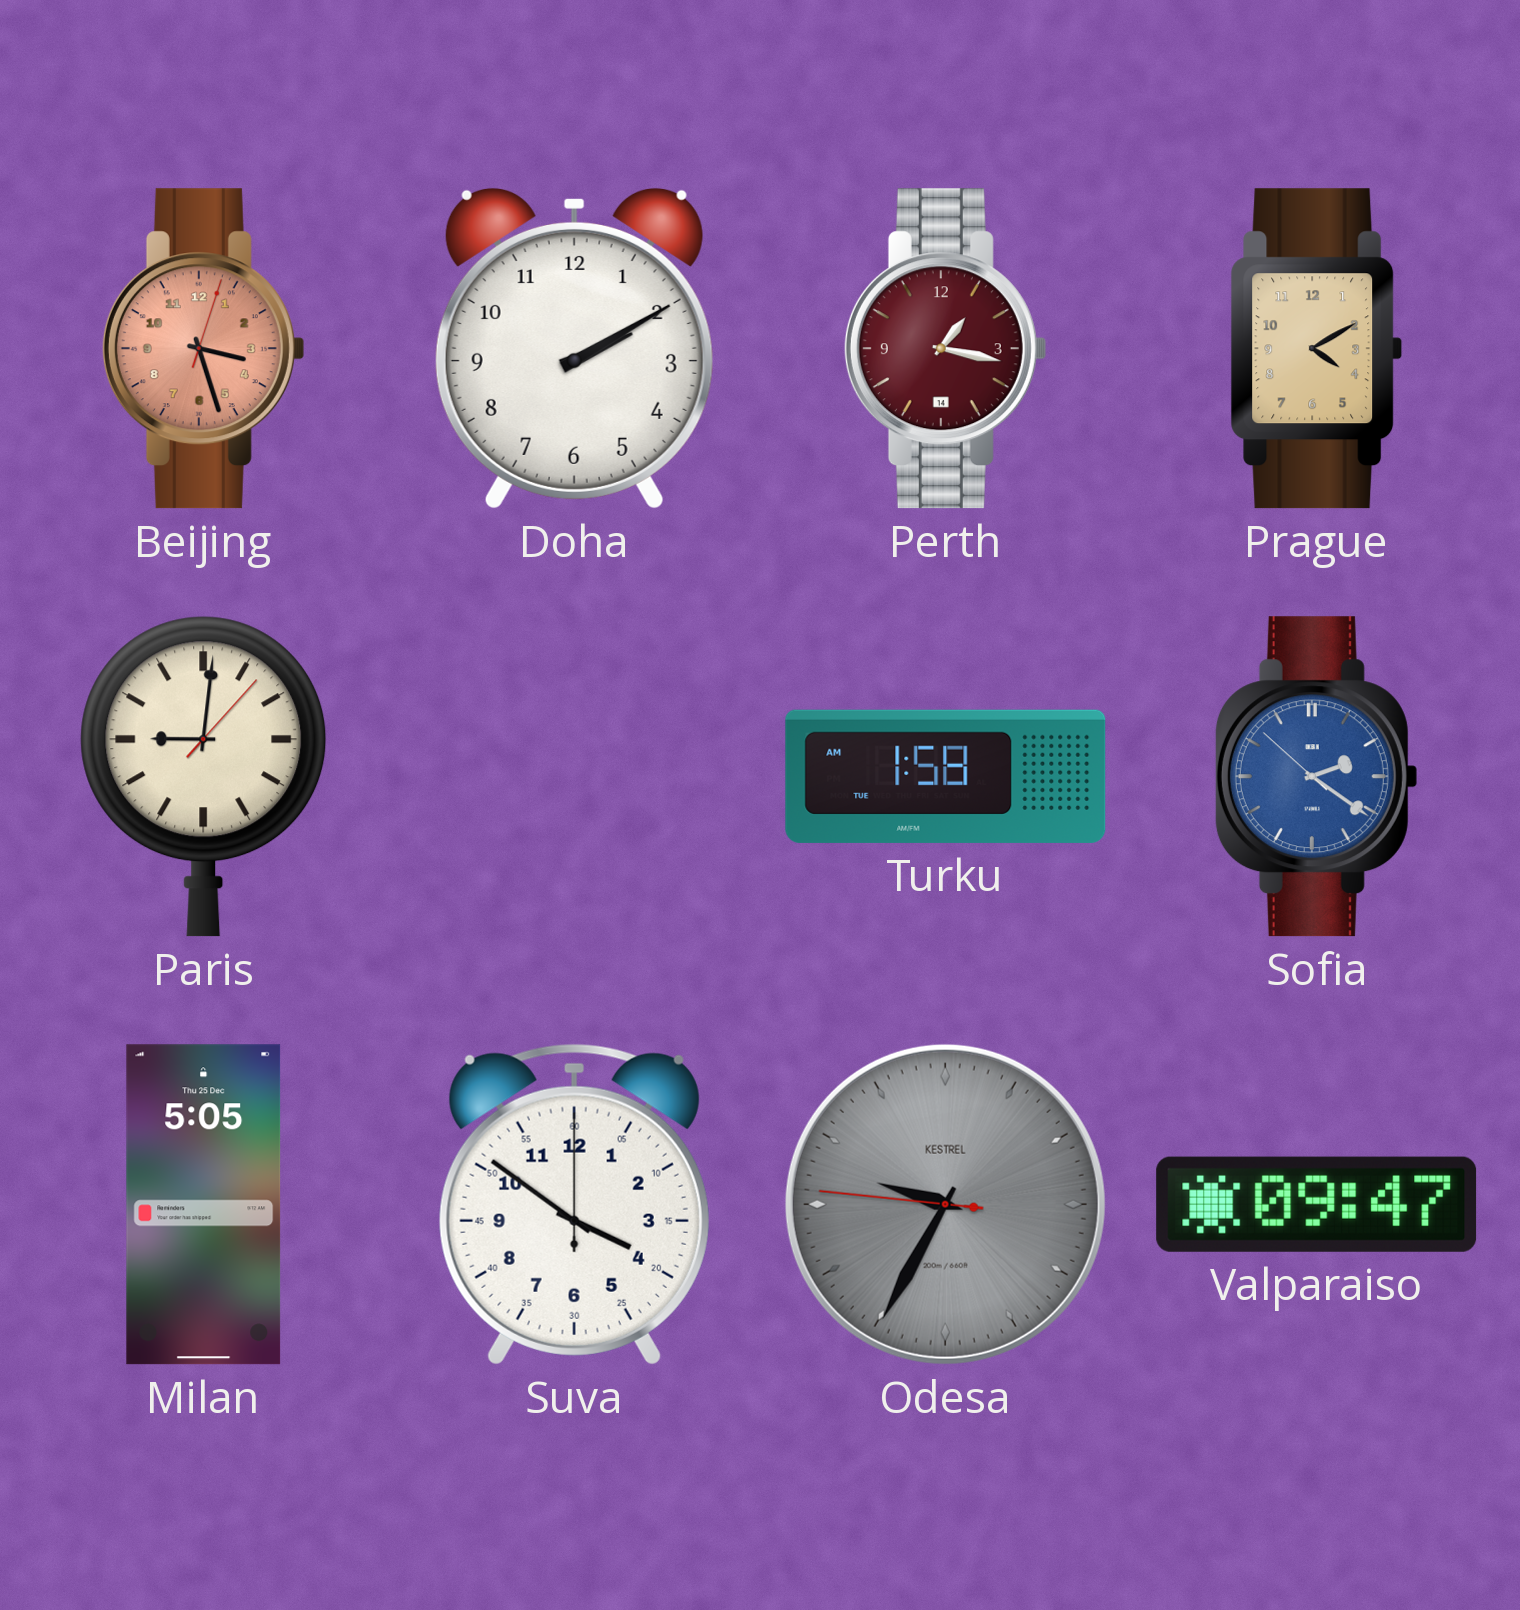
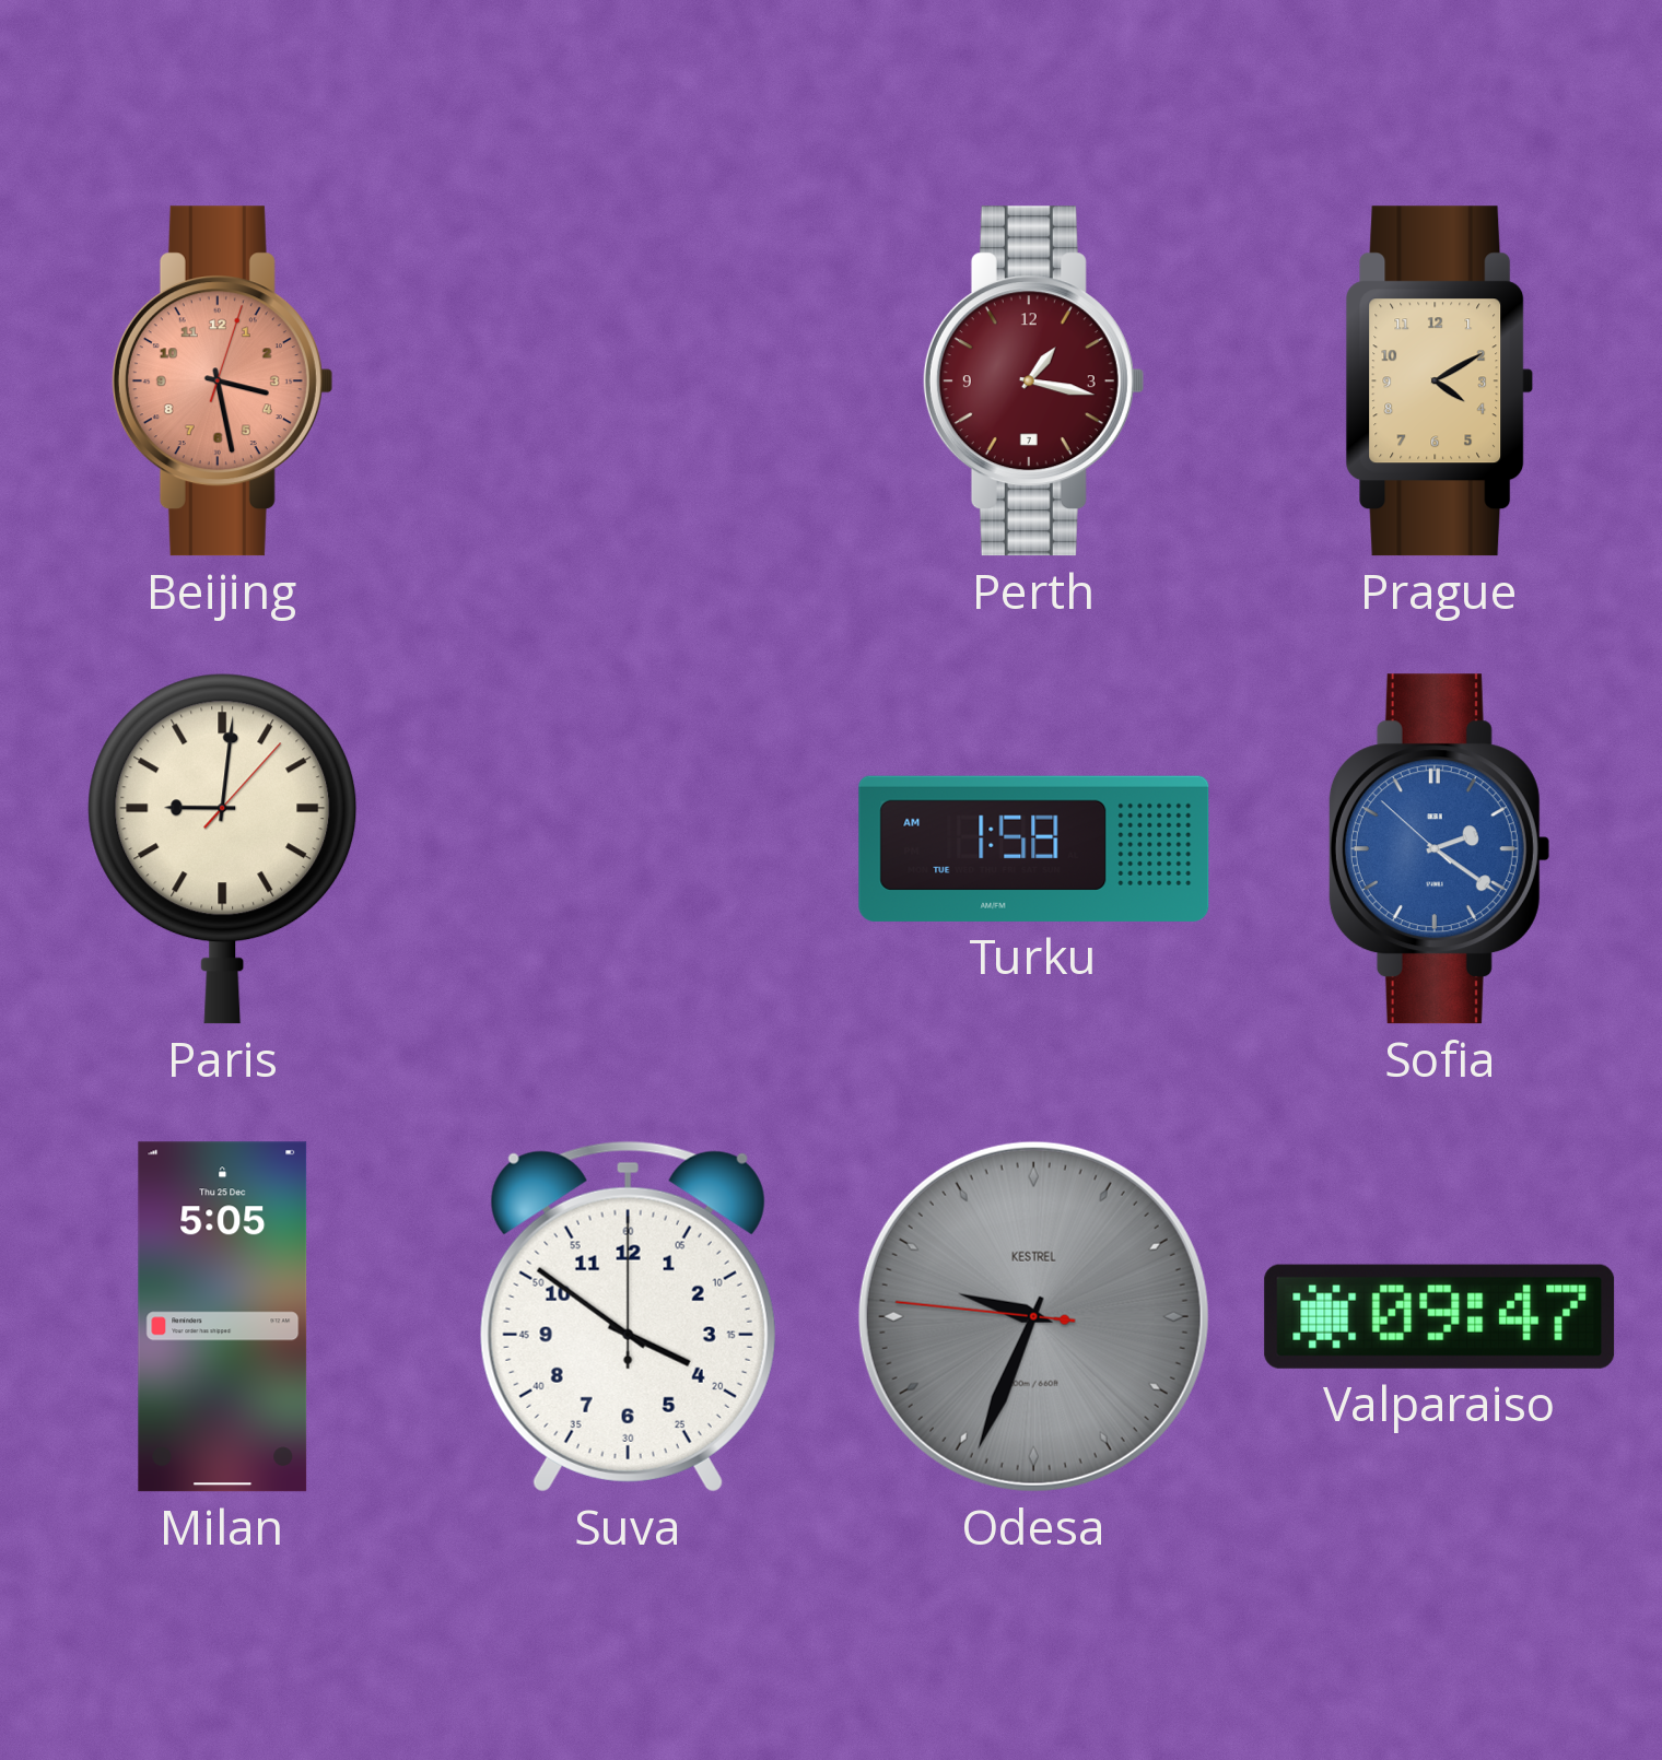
Beijing: 3:27 -> 3:28
Doha: 2:10 -> none
Perth date: 14 -> 7
Odesa: 9:34 -> 9:33
